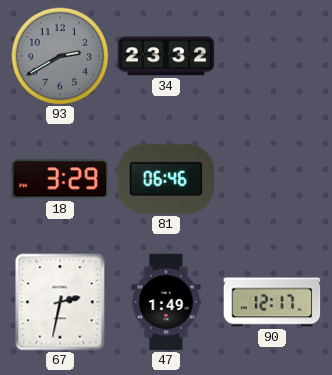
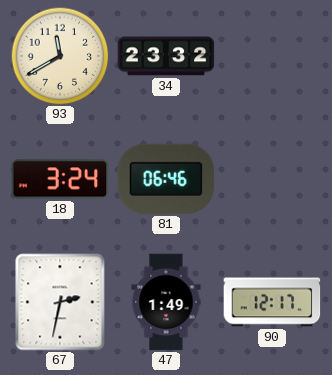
93: 2:40 -> 11:40
93 dial: grey -> cream
18: 3:29 -> 3:24
